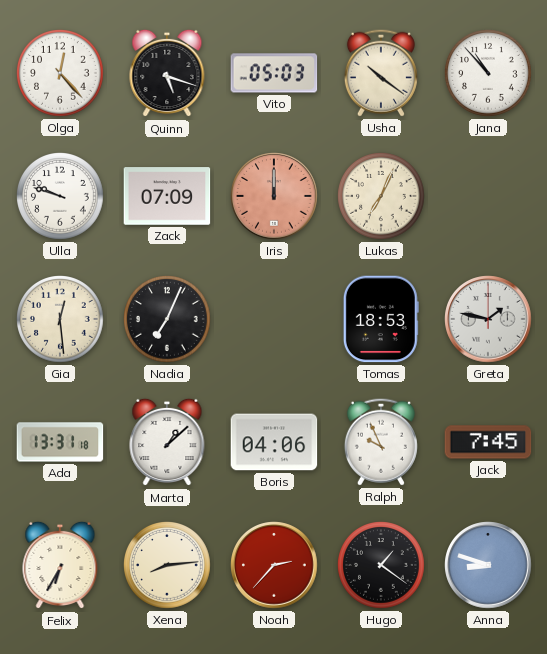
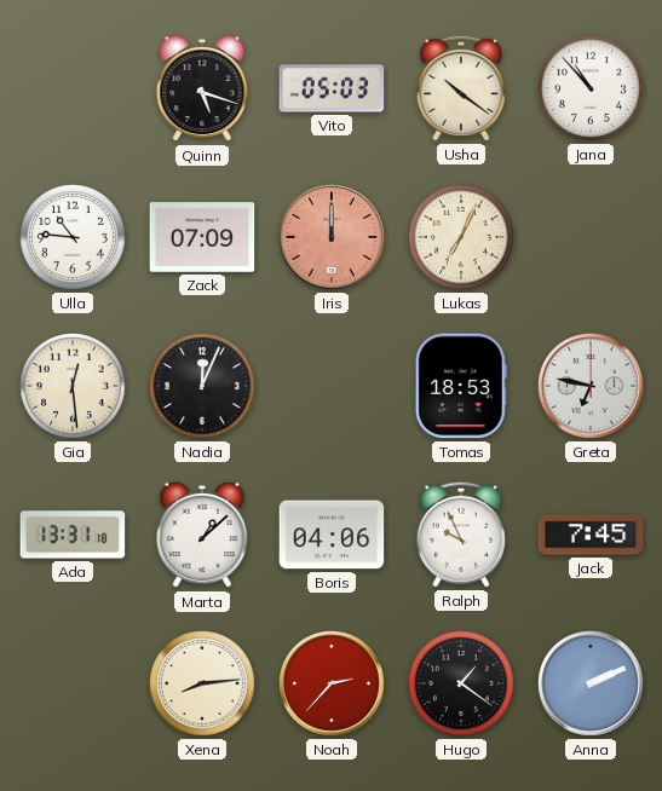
Olga: 12:23 -> none
Ulla: 9:48 -> 10:46
Nadia: 7:04 -> 12:04
Greta: 1:47 -> 6:47
Felix: 6:35 -> none
Anna: 8:48 -> 2:11
